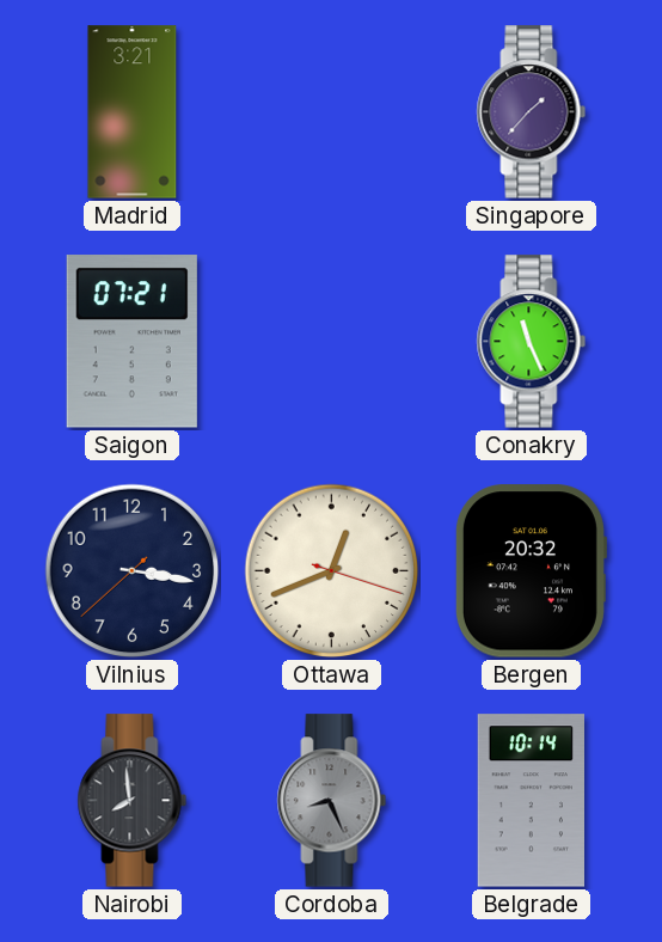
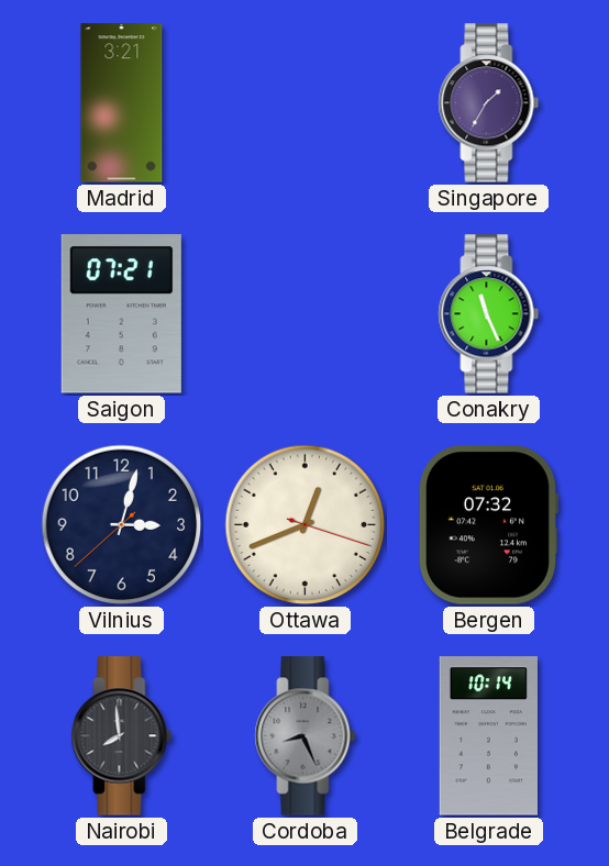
Singapore: 1:37 -> 1:35
Vilnius: 3:16 -> 3:02
Bergen: 20:32 -> 07:32
